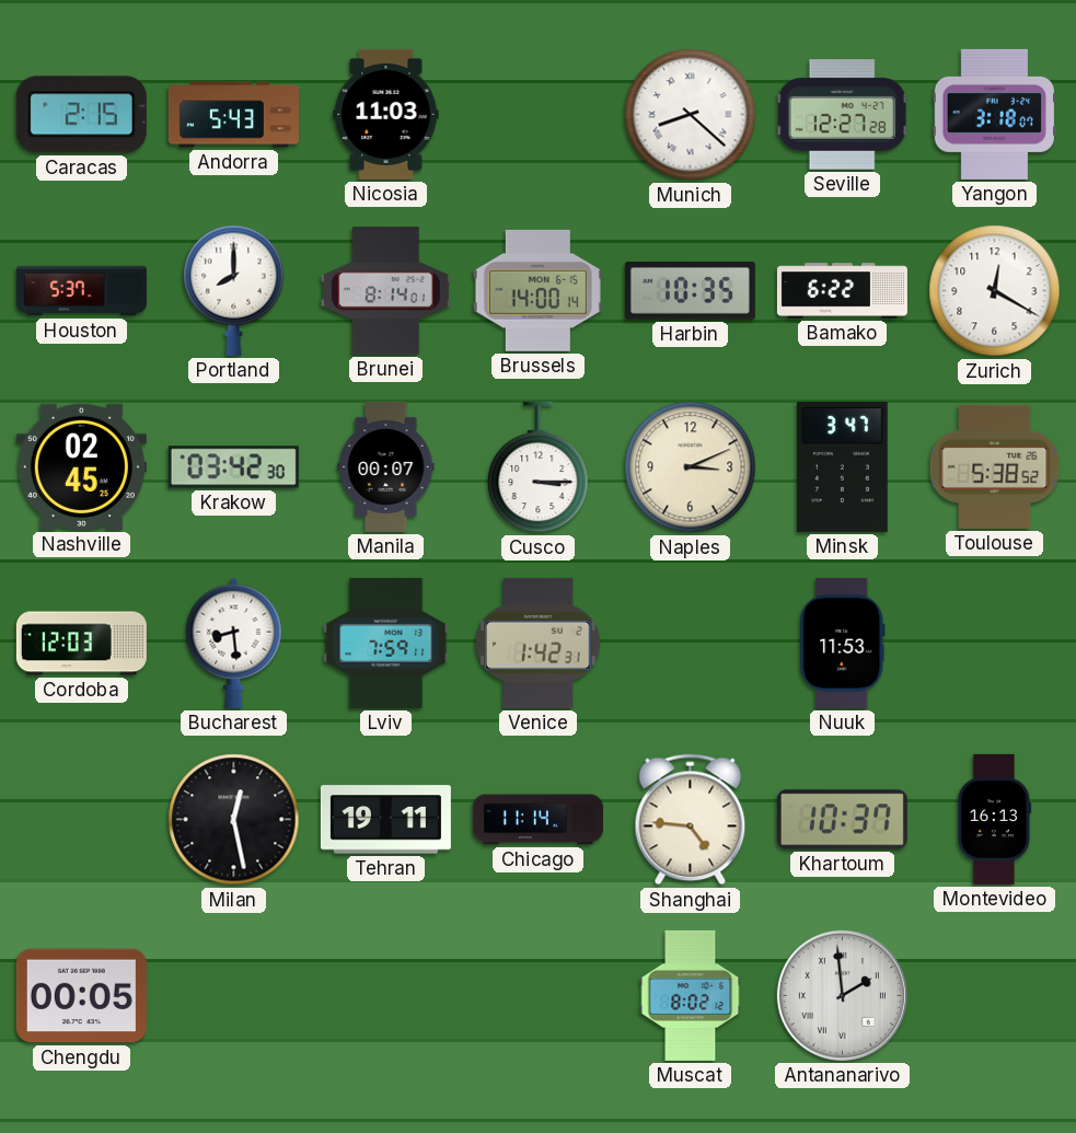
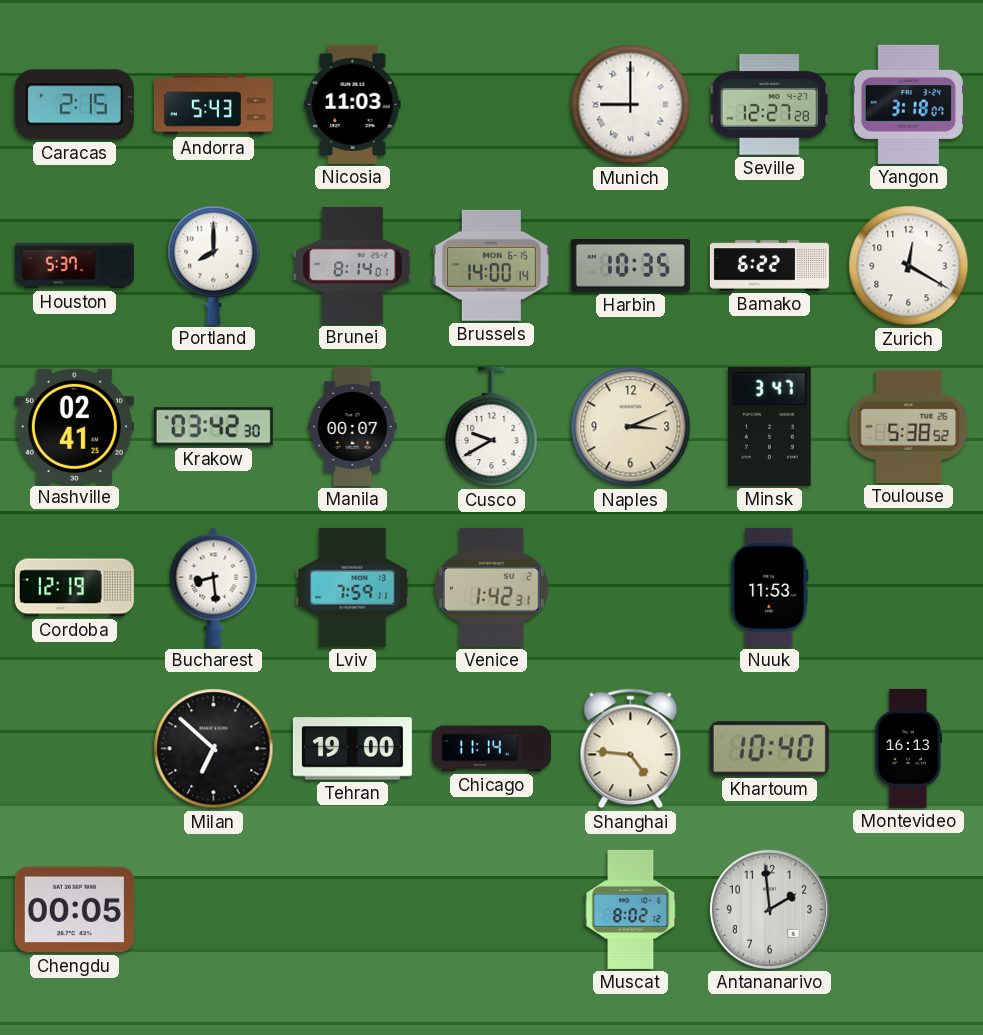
Munich: 8:22 -> 9:00
Nashville: 02:45 -> 02:41
Cusco: 3:15 -> 9:40
Cordoba: 12:03 -> 12:19
Milan: 12:28 -> 6:52
Tehran: 19:11 -> 19:00
Khartoum: 10:37 -> 10:40
Antananarivo numerals: Roman -> Arabic
